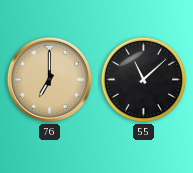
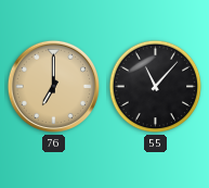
55: 11:08 -> 11:07
